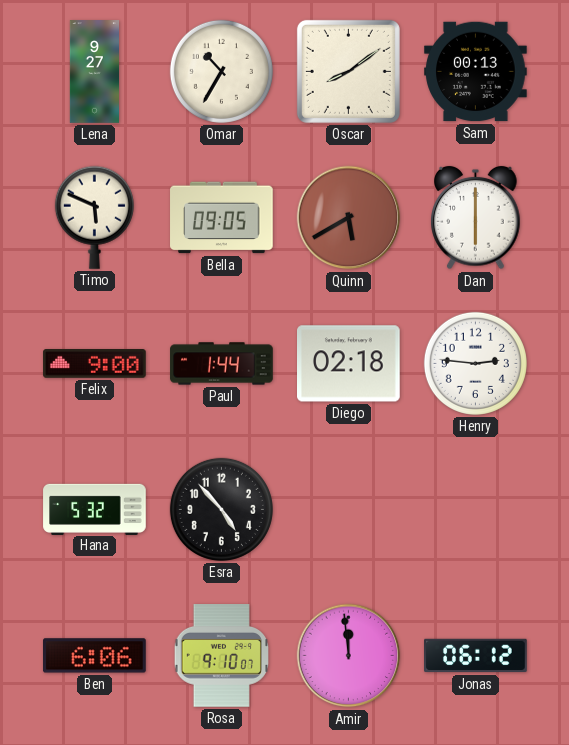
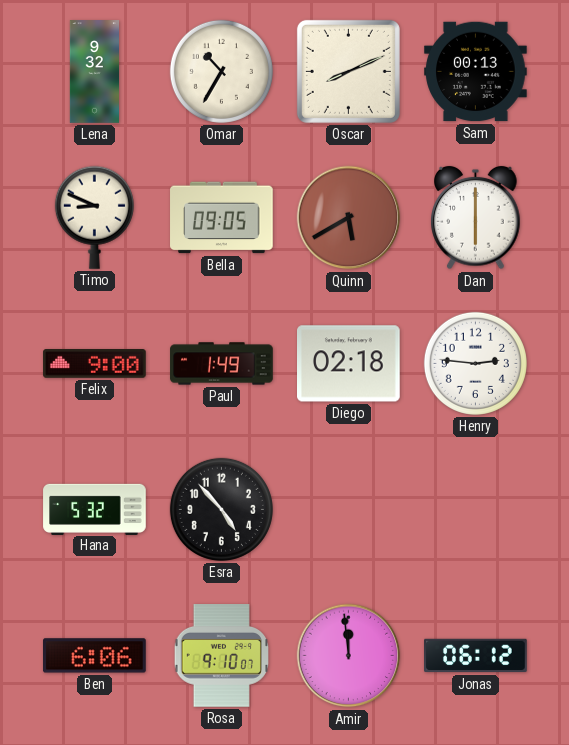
Lena: 9:27 -> 9:32
Oscar: 8:09 -> 8:11
Timo: 5:49 -> 8:49
Paul: 1:44 -> 1:49
